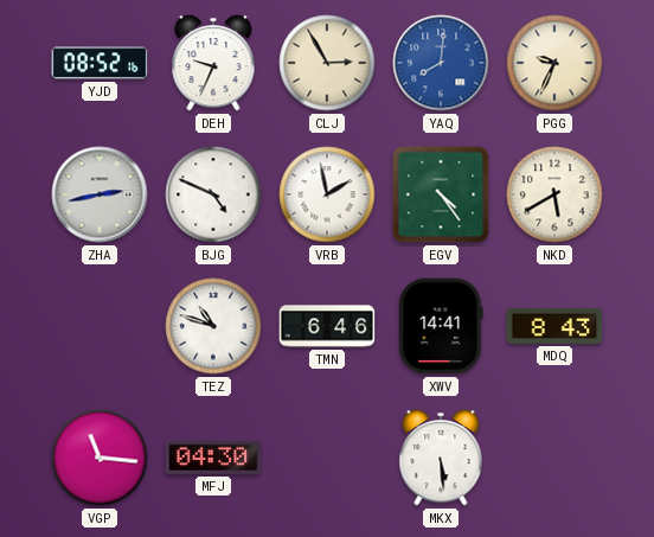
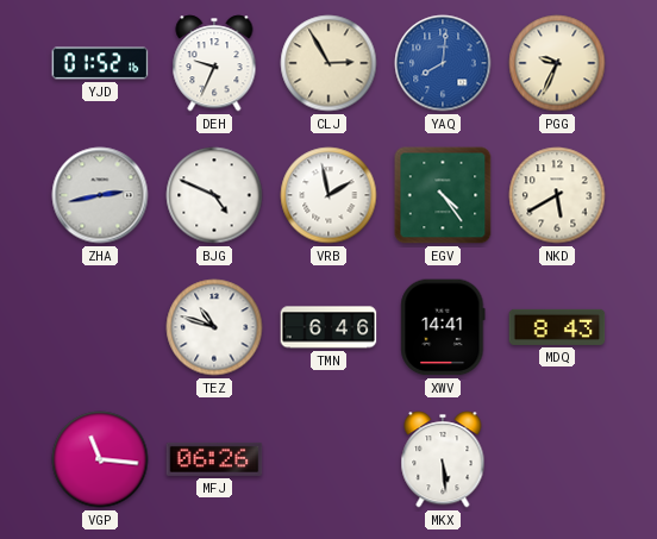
YJD: 08:52 -> 01:52
MFJ: 04:30 -> 06:26
